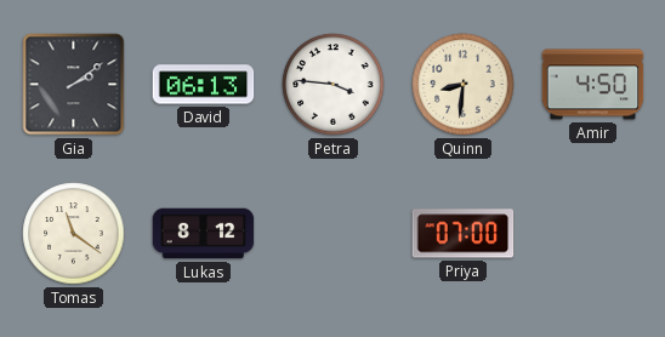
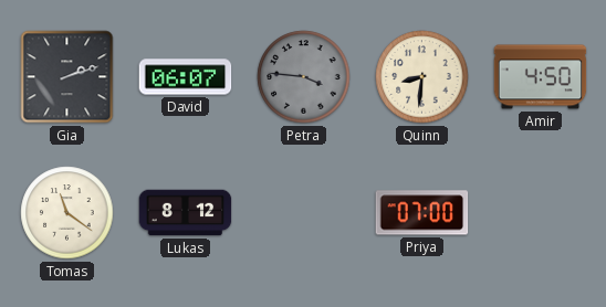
Gia: 2:09 -> 2:12
David: 06:13 -> 06:07
Petra dial: white -> grey
